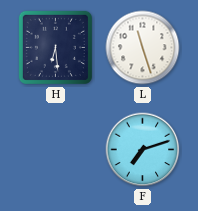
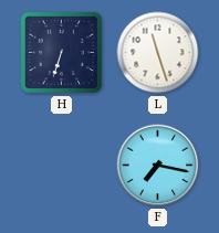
H: 6:29 -> 6:33
F: 7:12 -> 7:17
